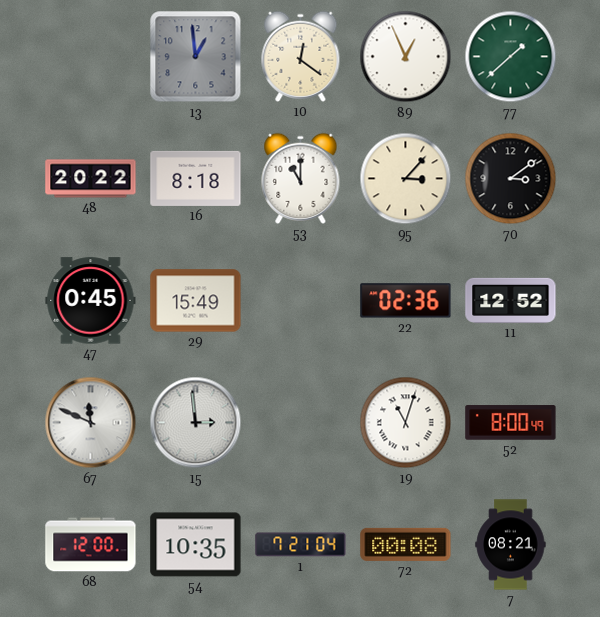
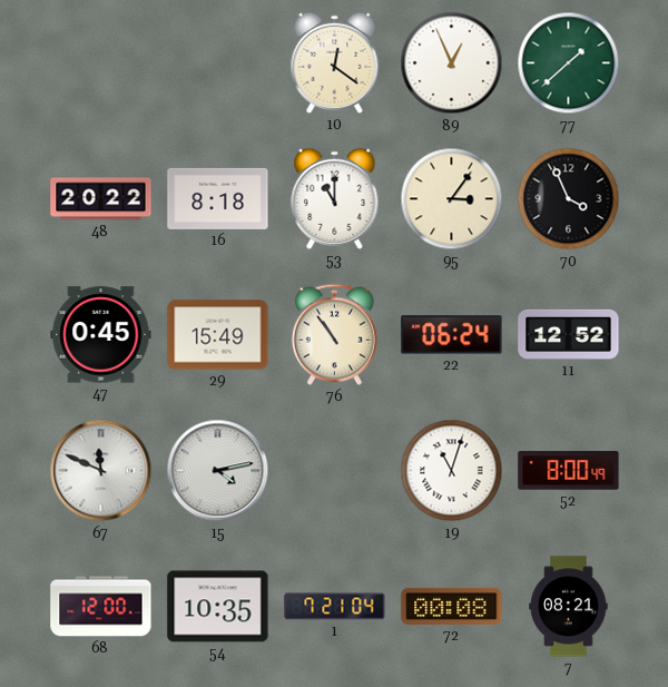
13: 12:59 -> none
95: 3:07 -> 3:06
70: 3:09 -> 3:56
76: none -> 10:54
22: 02:36 -> 06:24
15: 2:59 -> 4:13
